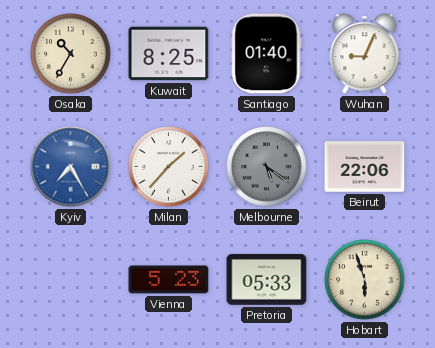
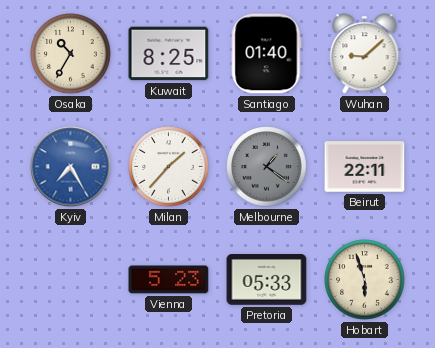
Wuhan: 9:04 -> 9:08
Melbourne: 5:21 -> 1:21
Beirut: 22:06 -> 22:11
